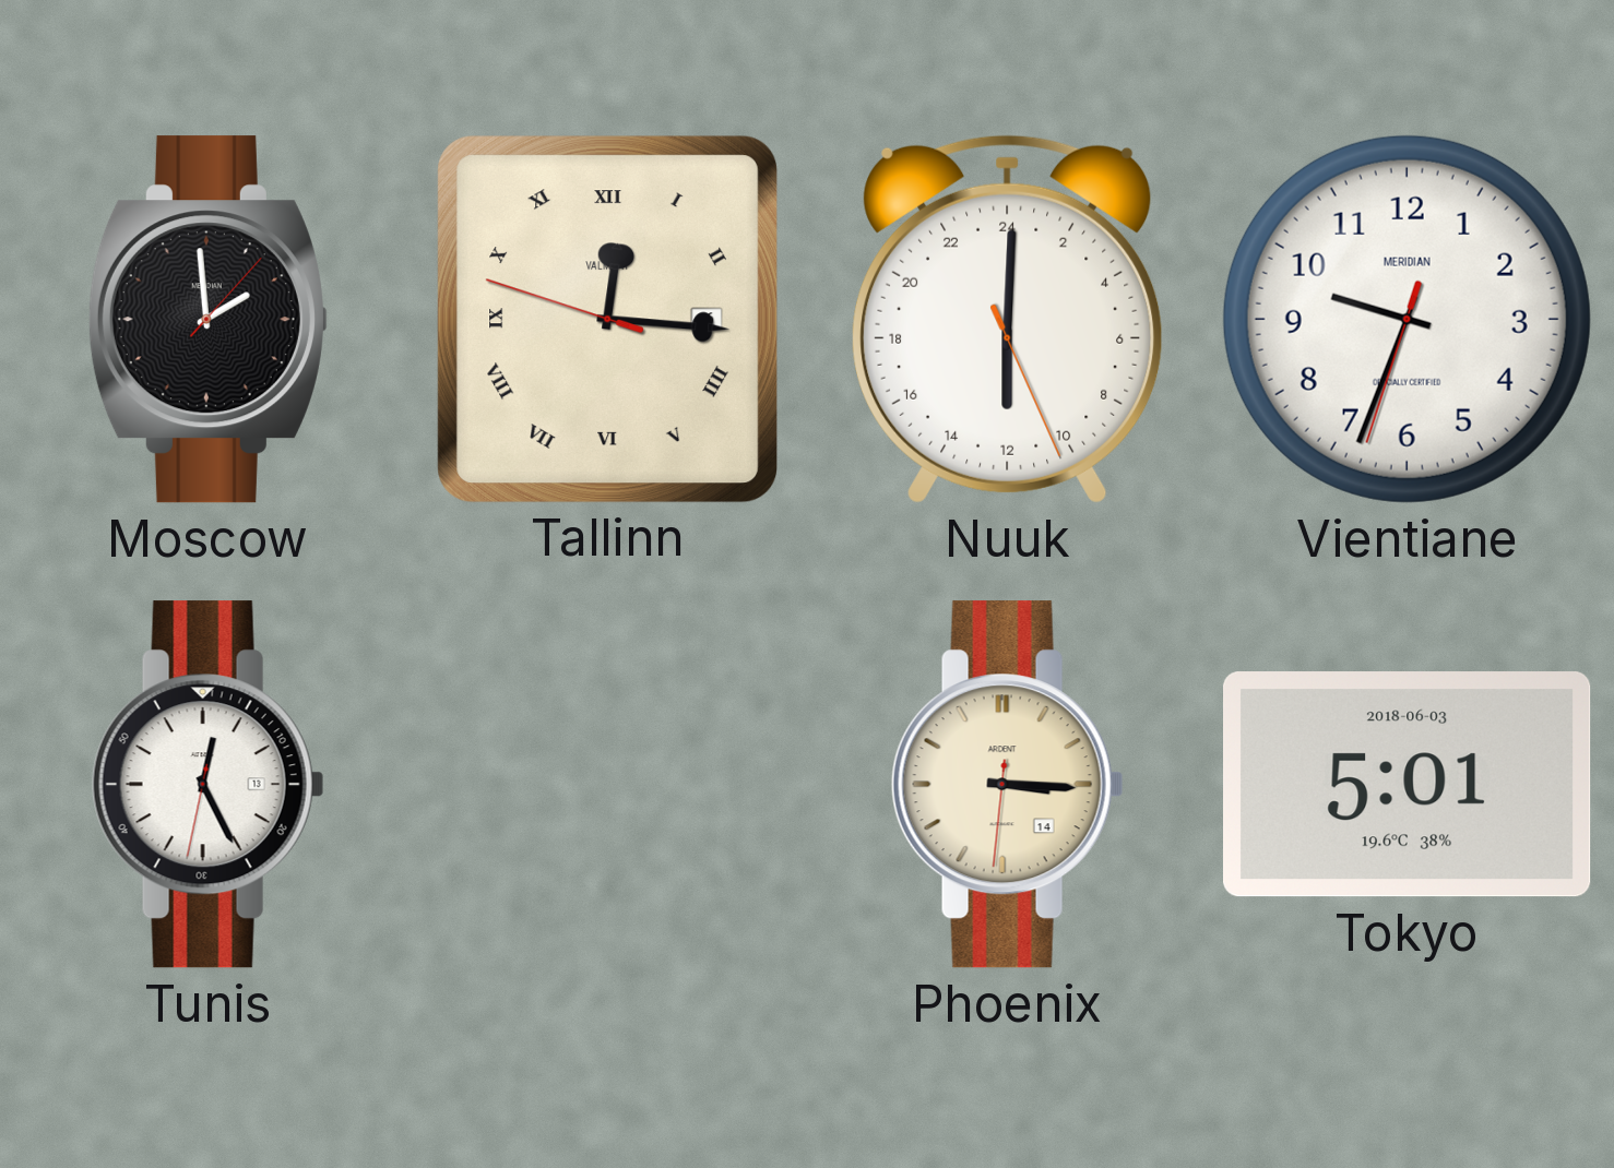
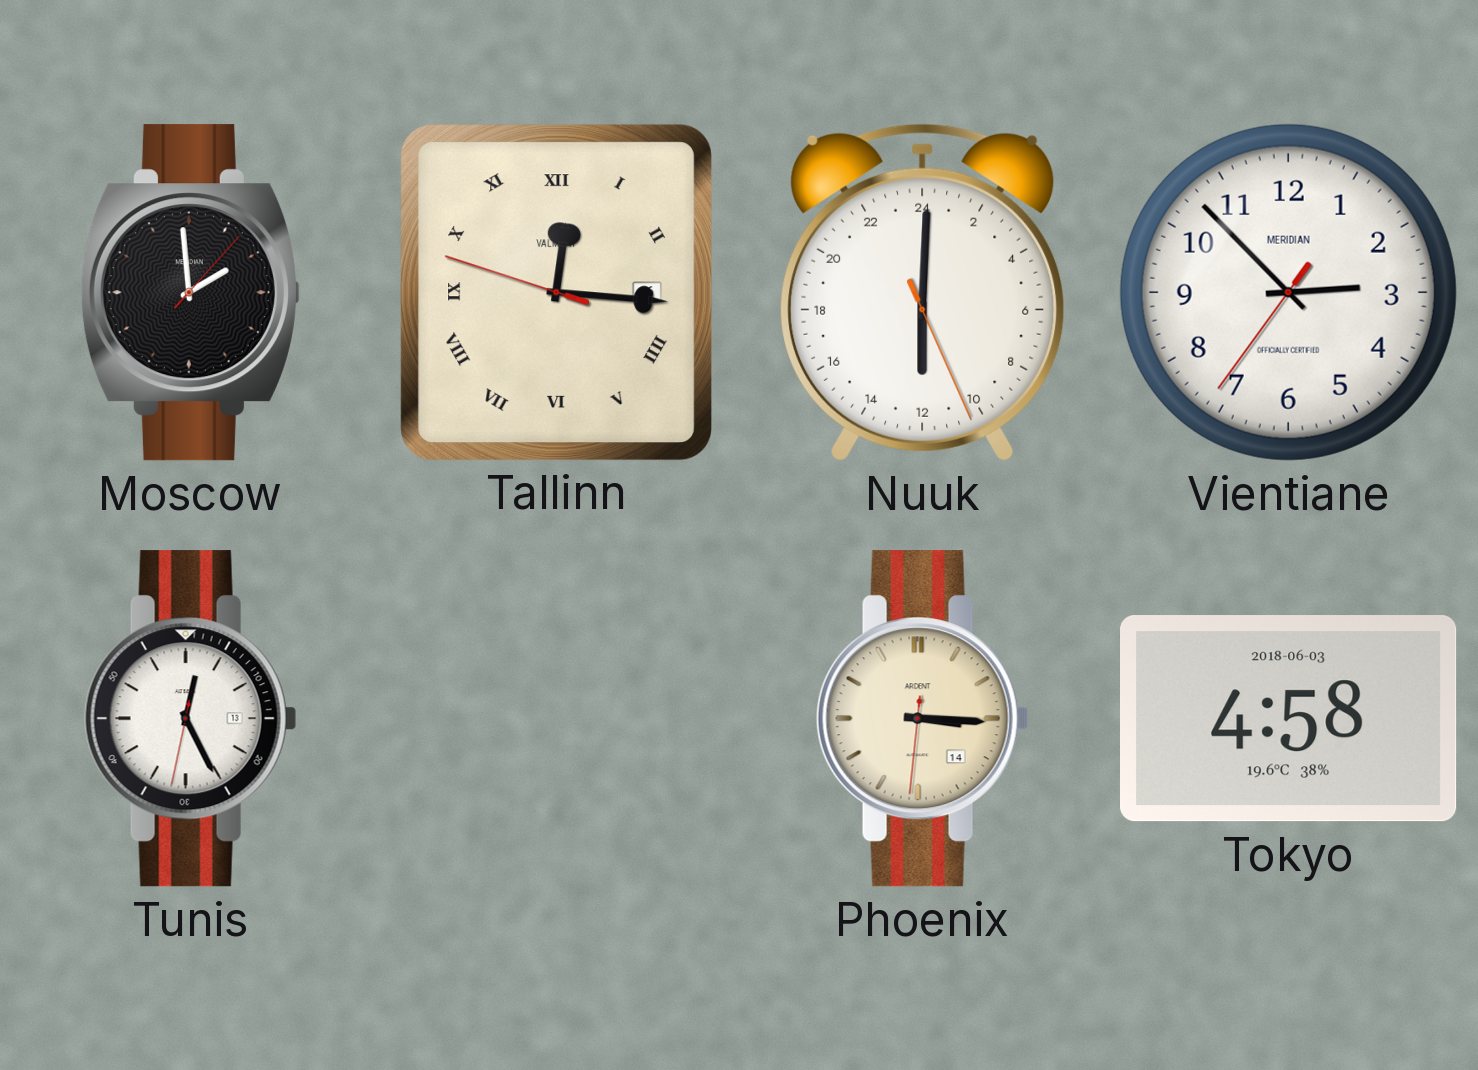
Vientiane: 9:33 -> 2:52
Tokyo: 5:01 -> 4:58
